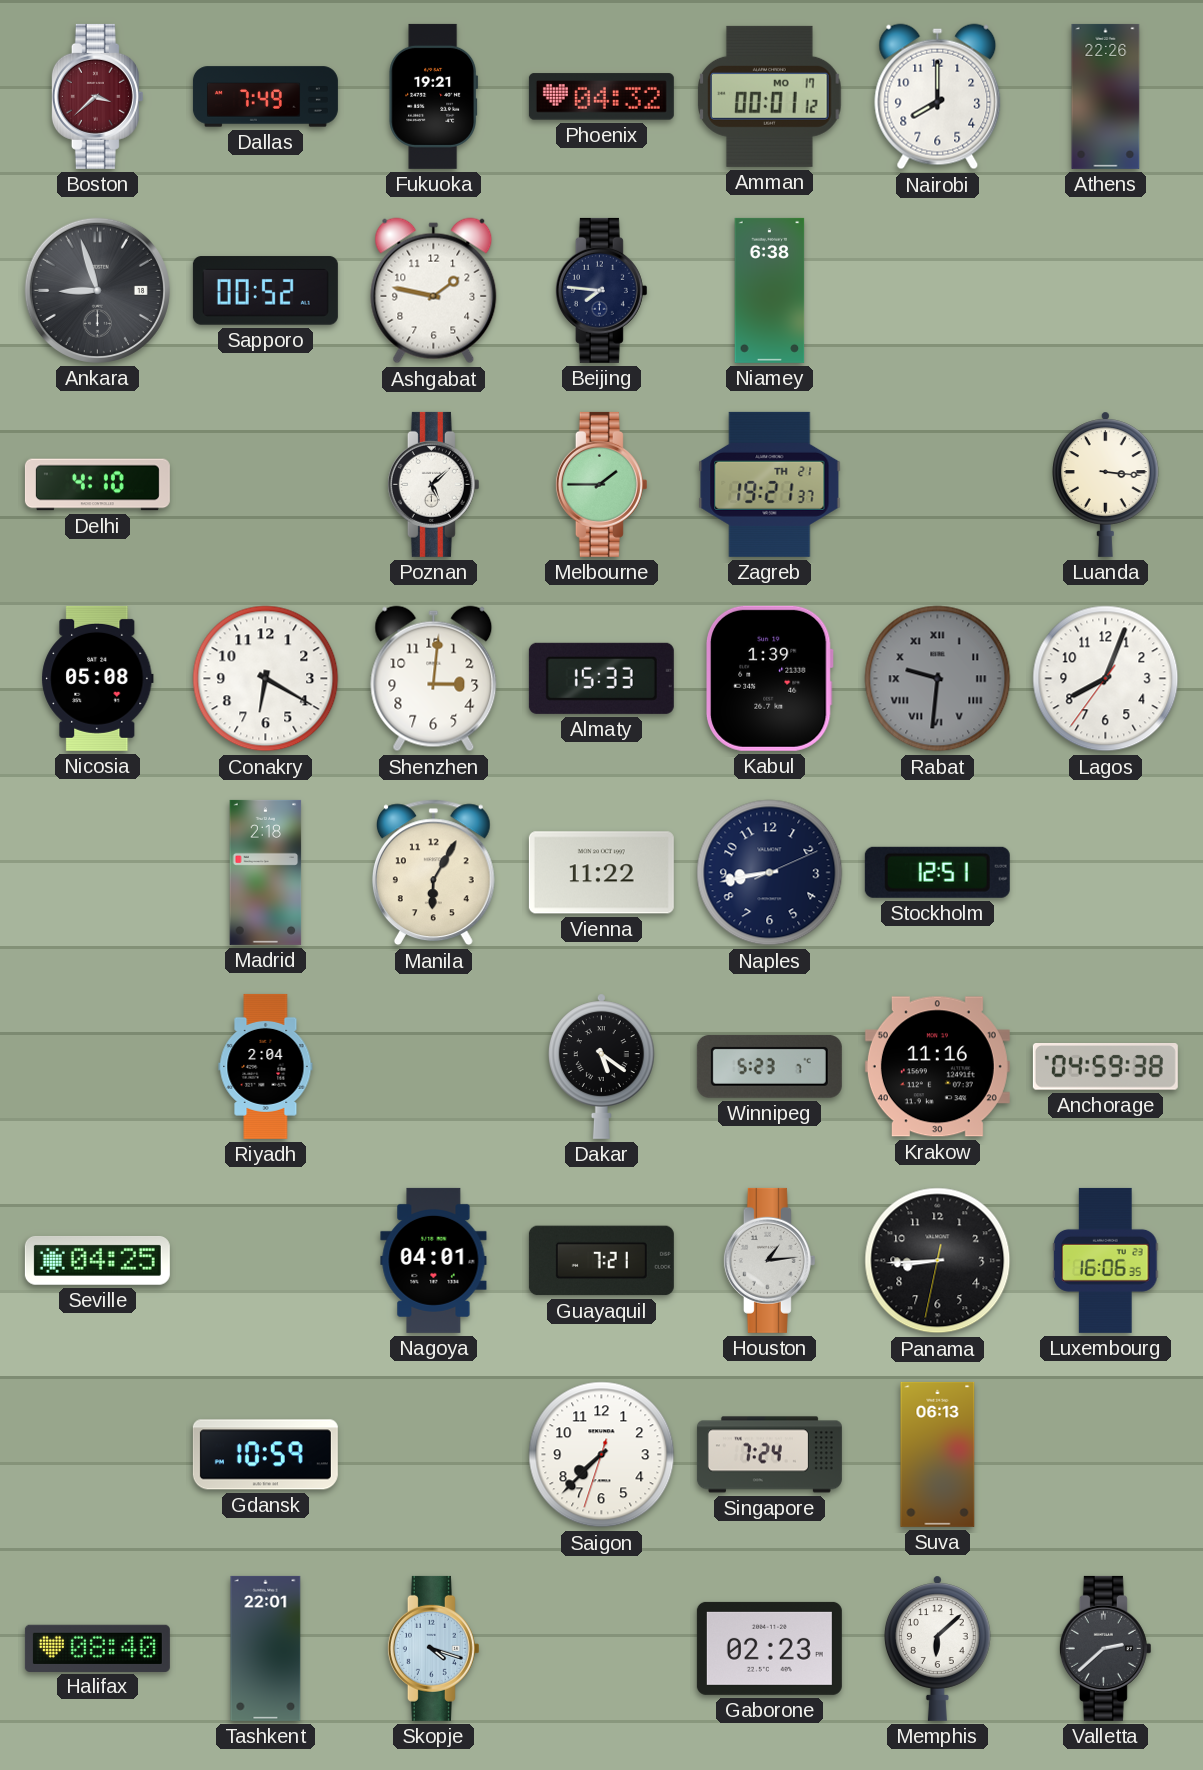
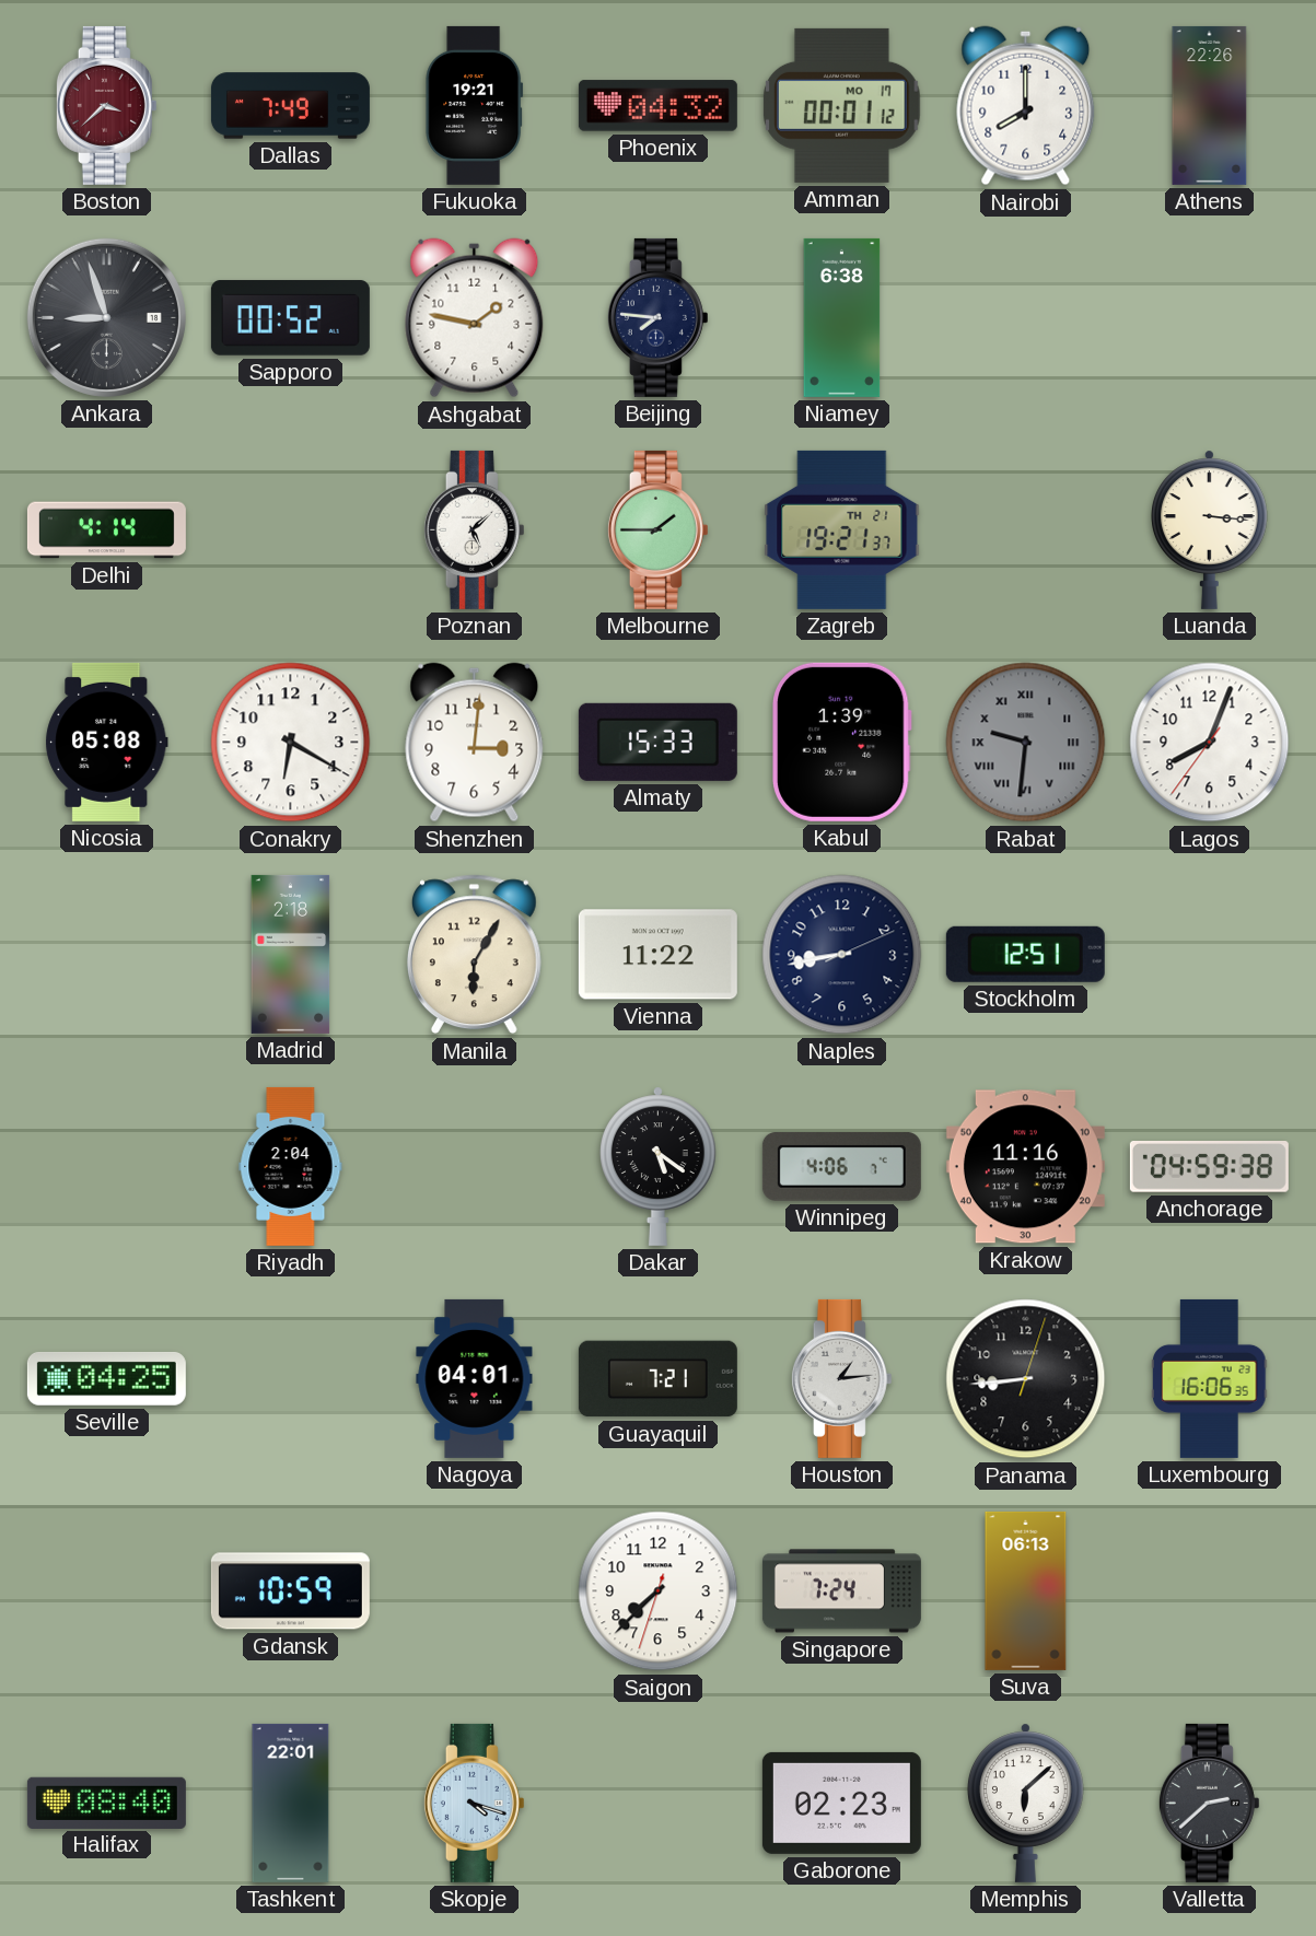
Delhi: 4:10 -> 4:14
Winnipeg: 5:23 -> 4:06
Panama: 8:44:32 -> 8:44:03
